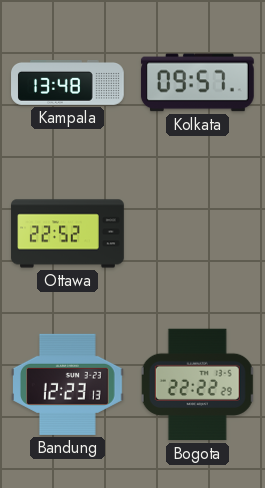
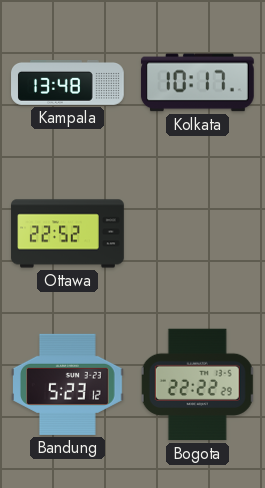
Kolkata: 09:57 -> 10:17
Bandung: 12:23 -> 5:23
